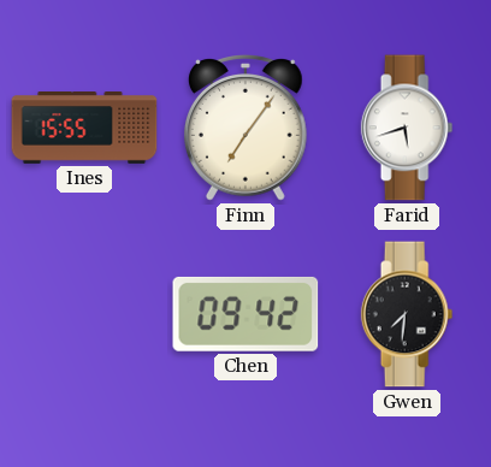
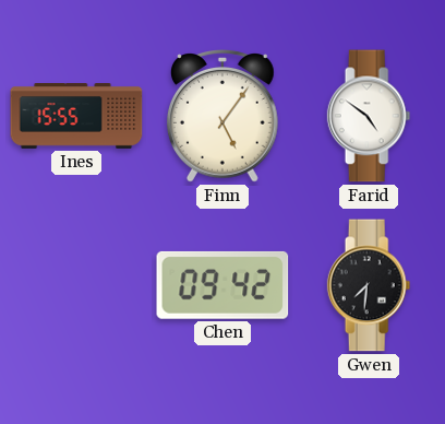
Finn: 7:06 -> 5:06
Farid: 5:42 -> 4:51
